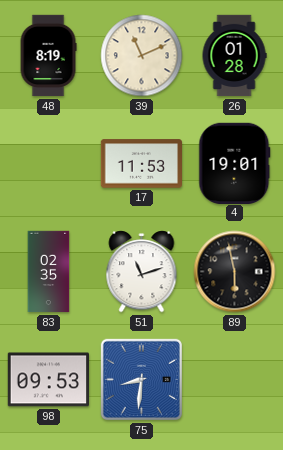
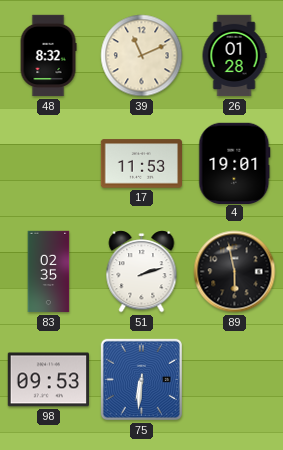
48: 8:19 -> 8:32
51: 11:12 -> 2:12
75: 8:31 -> 6:31
